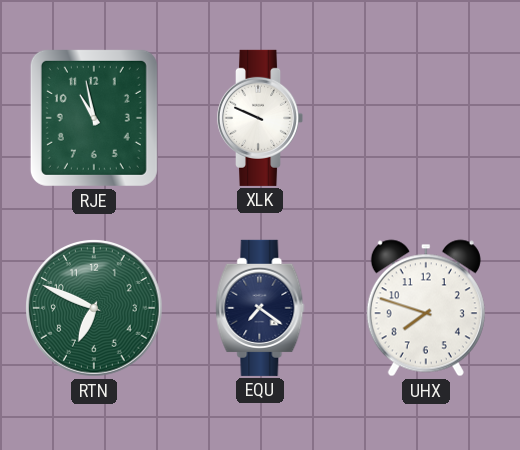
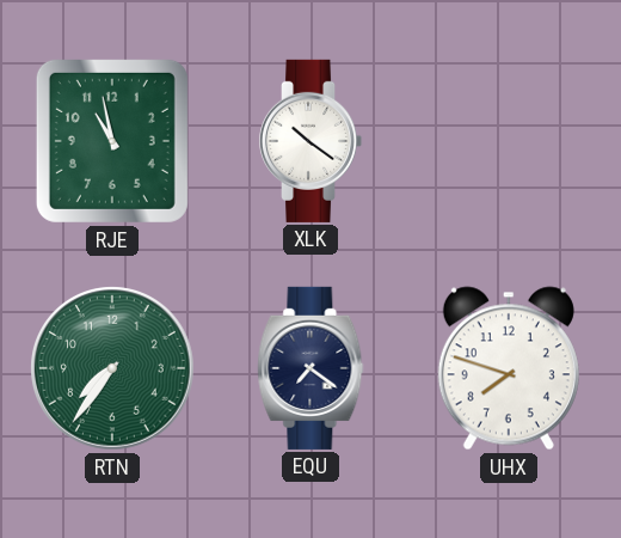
XLK: 9:49 -> 10:21
RTN: 6:49 -> 7:36
